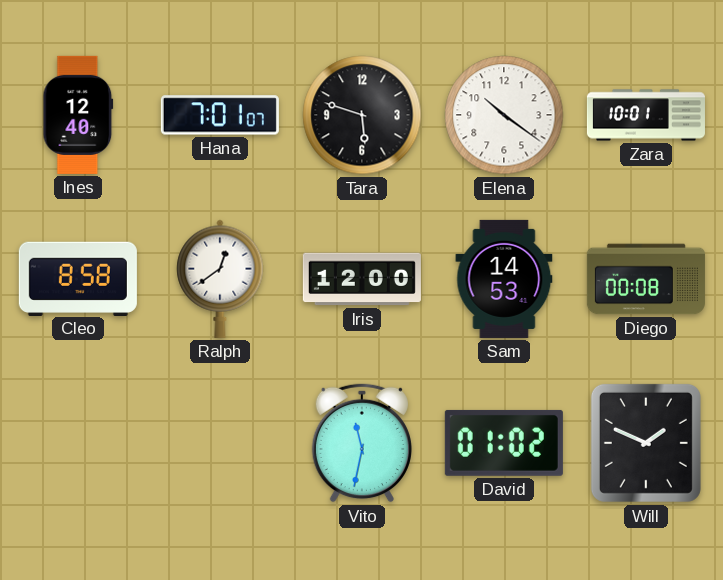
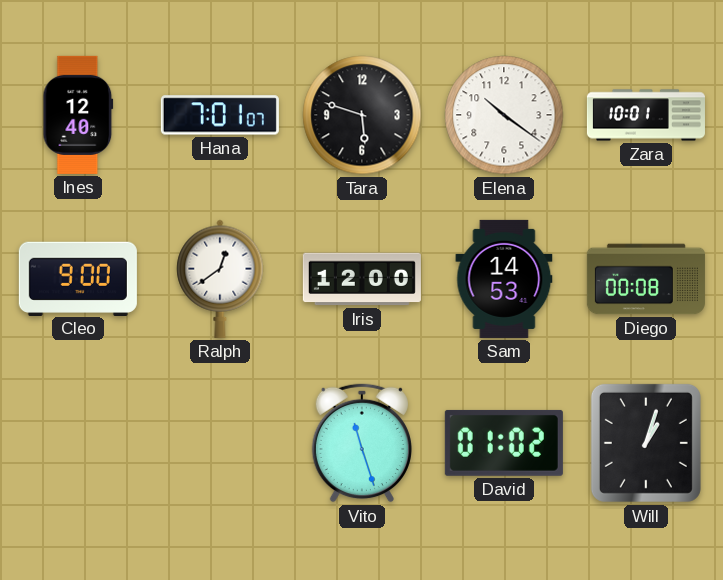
Cleo: 8:58 -> 9:00
Vito: 11:32 -> 11:27
Will: 1:49 -> 1:03
